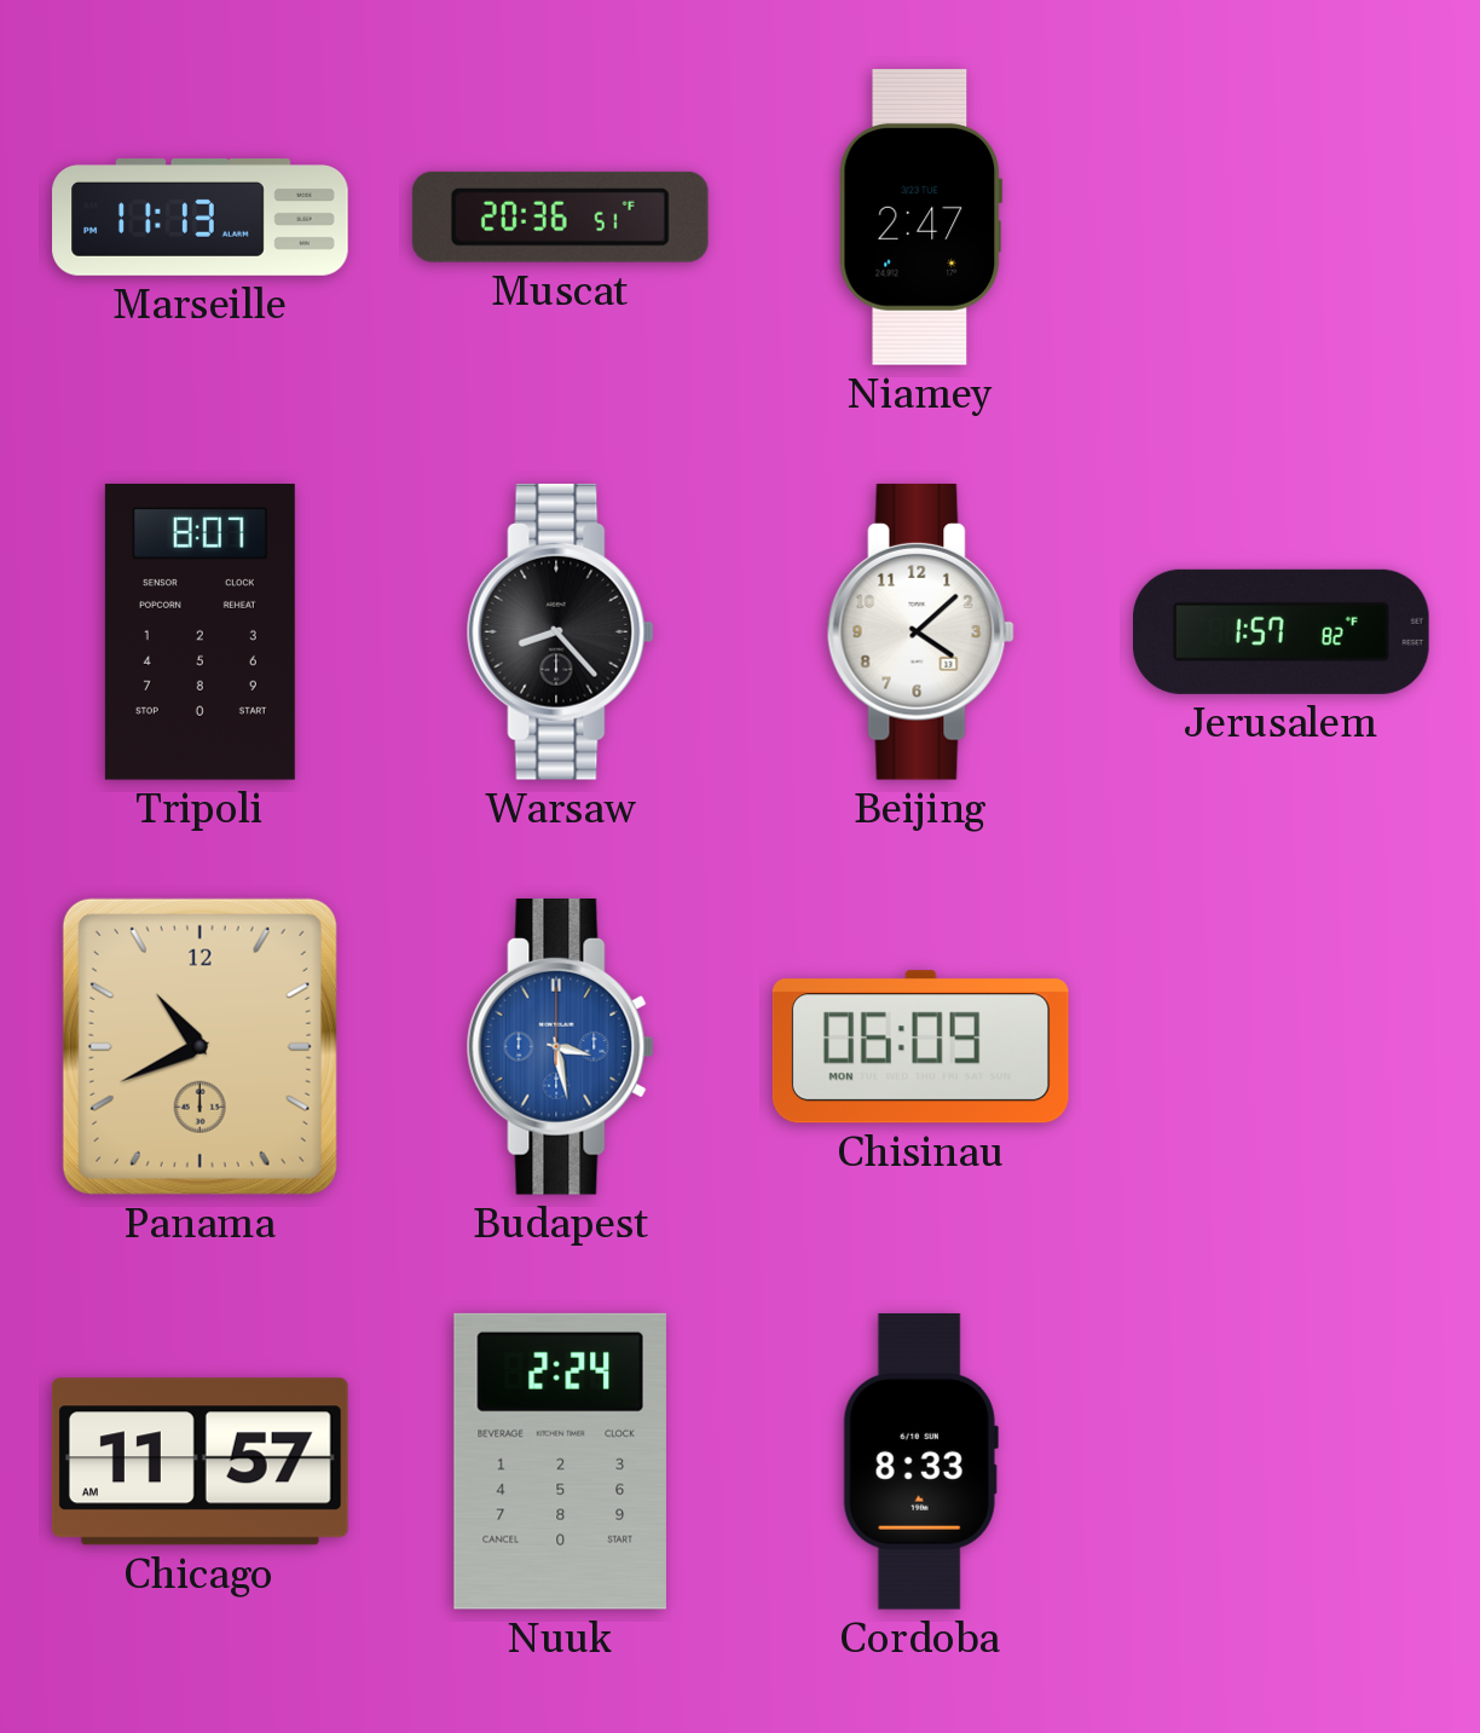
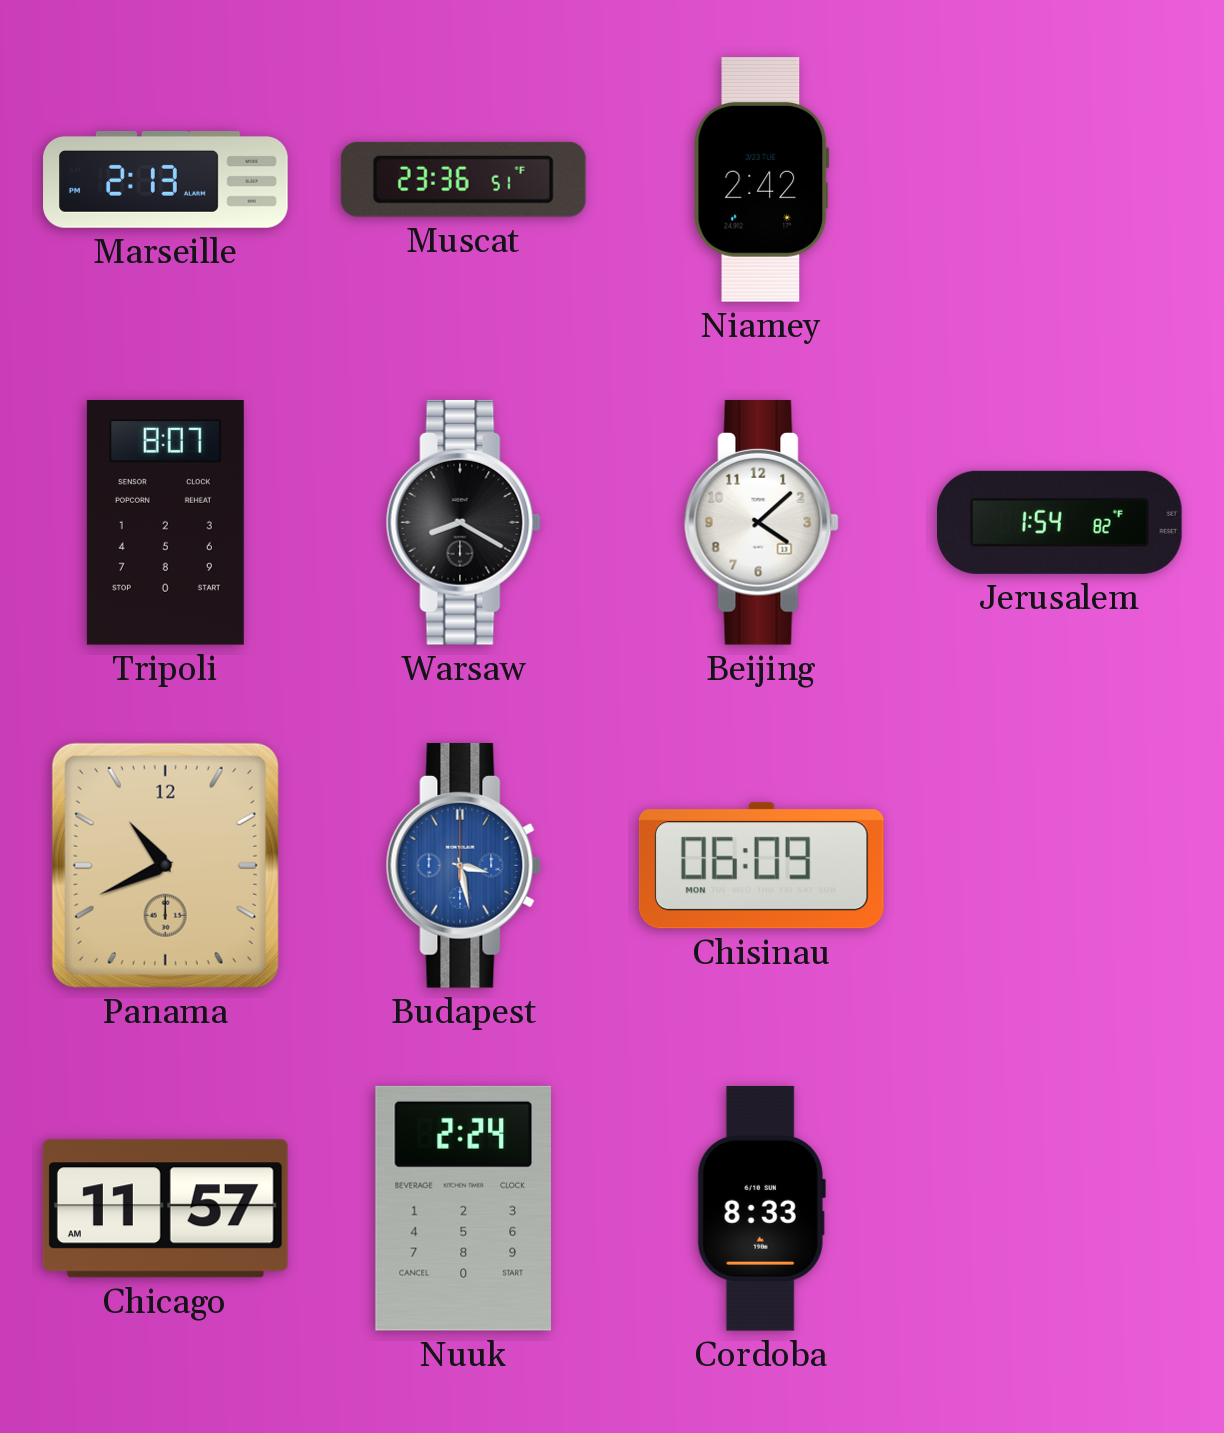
Marseille: 11:13 -> 2:13
Muscat: 20:36 -> 23:36
Niamey: 2:47 -> 2:42
Warsaw: 8:23 -> 8:20
Jerusalem: 1:57 -> 1:54
